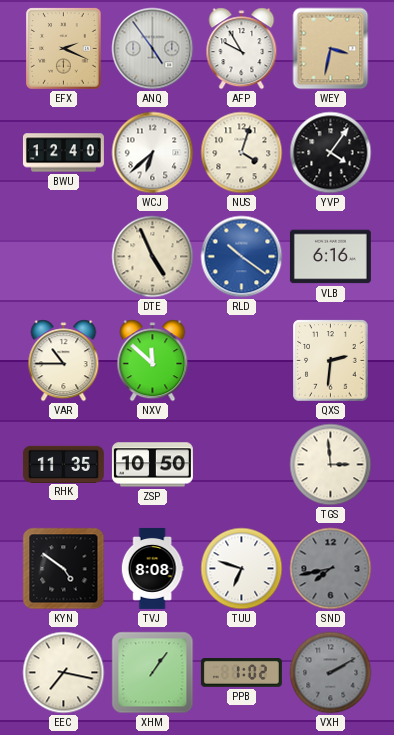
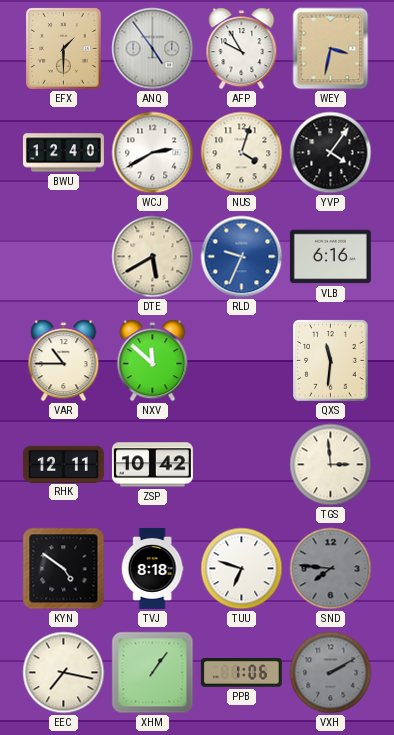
EFX: 2:19 -> 1:30
WCJ: 6:38 -> 2:40
DTE: 4:56 -> 5:40
RLD: 10:21 -> 9:34
QXS: 2:31 -> 11:31
RHK: 11:35 -> 12:11
ZSP: 10:50 -> 10:42
TVJ: 8:08 -> 8:18
SND: 7:43 -> 7:46
PPB: 1:02 -> 1:06
